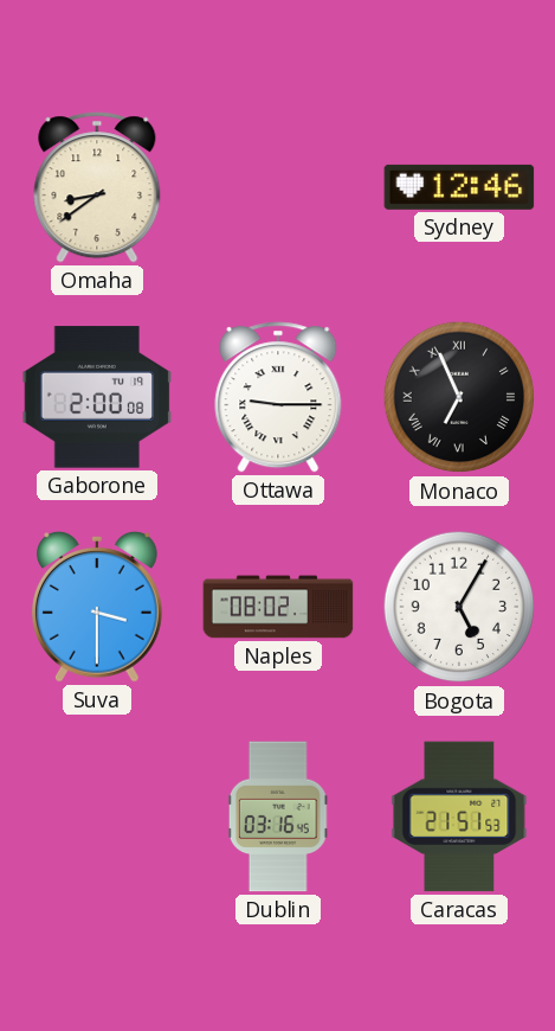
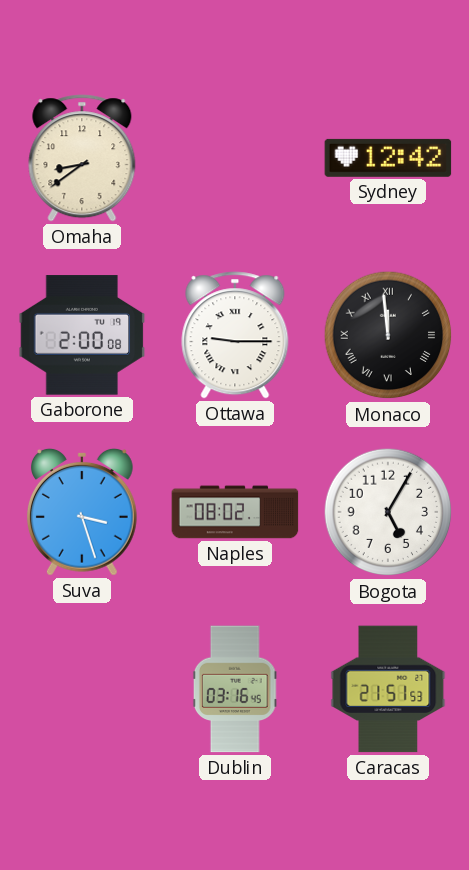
Sydney: 12:46 -> 12:42
Monaco: 6:56 -> 11:59
Suva: 3:30 -> 3:27
